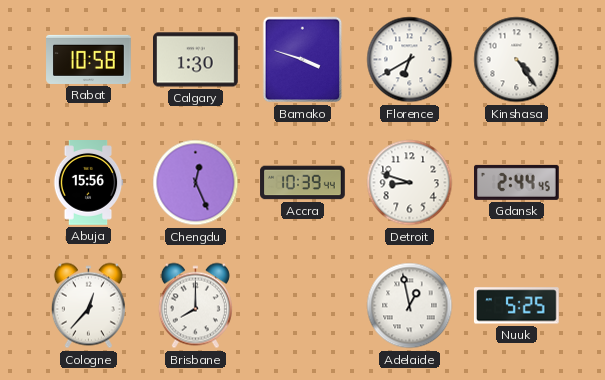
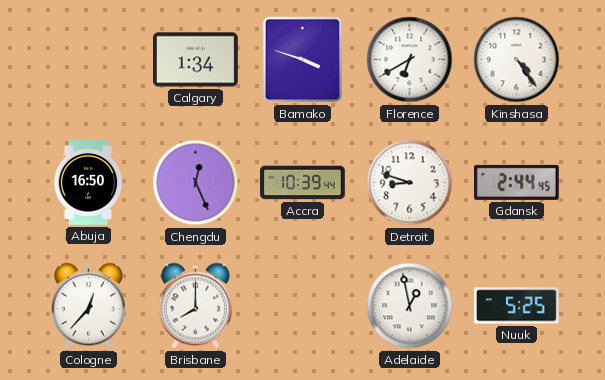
Rabat: 10:58 -> none
Calgary: 1:30 -> 1:34
Abuja: 15:56 -> 16:50
